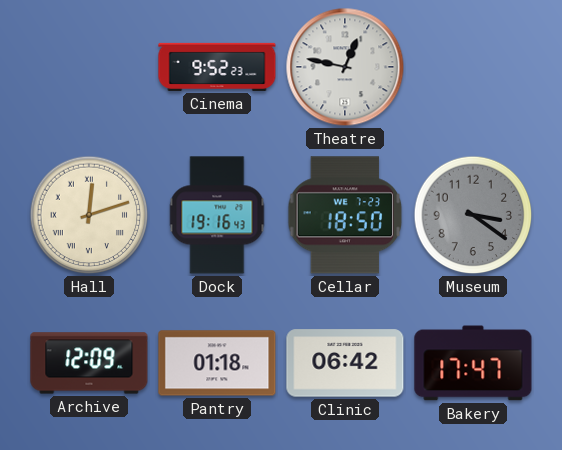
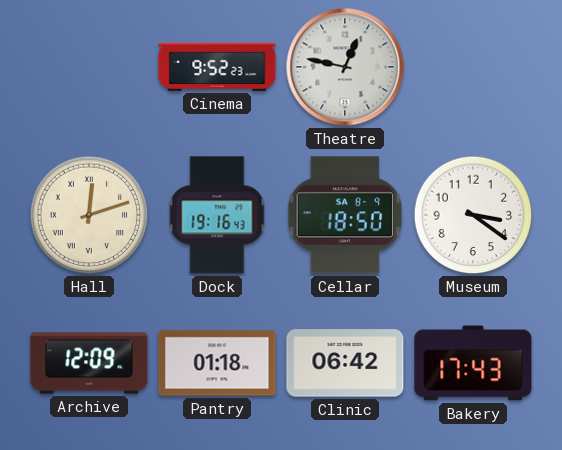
Cellar date: WE 7-23 -> SA 8-9
Museum dial: grey -> white
Bakery: 17:47 -> 17:43
